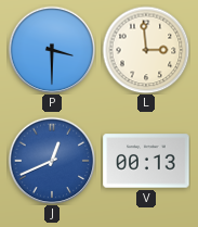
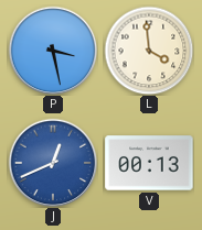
P: 3:30 -> 3:28
L: 2:59 -> 3:59
